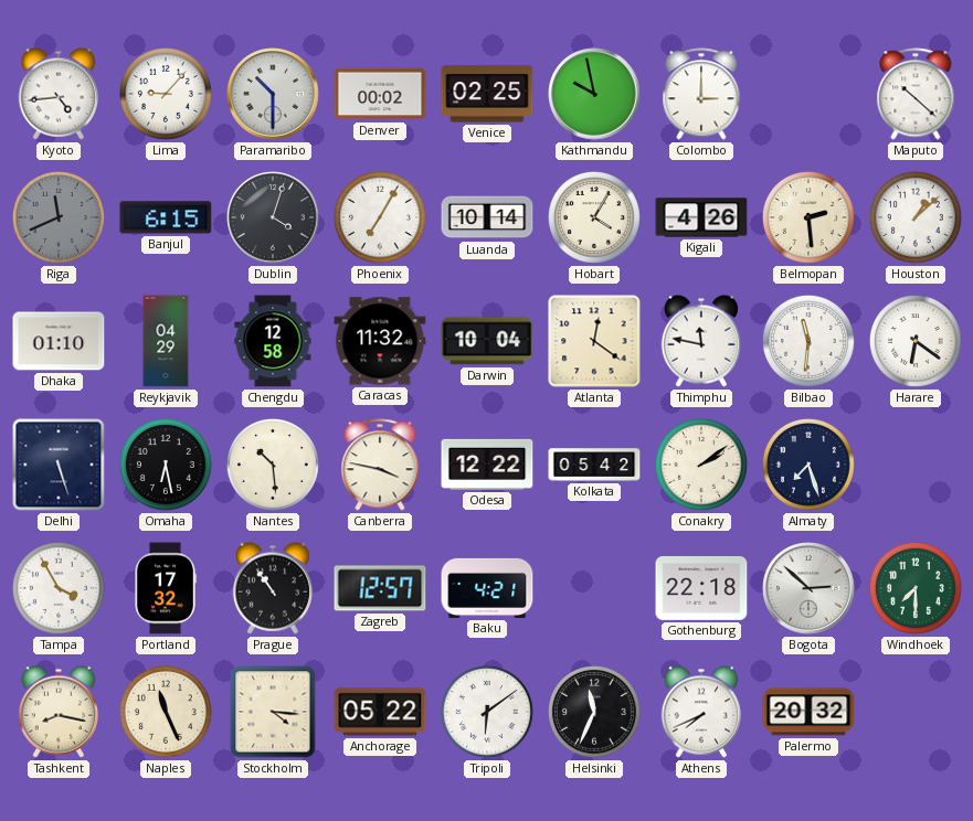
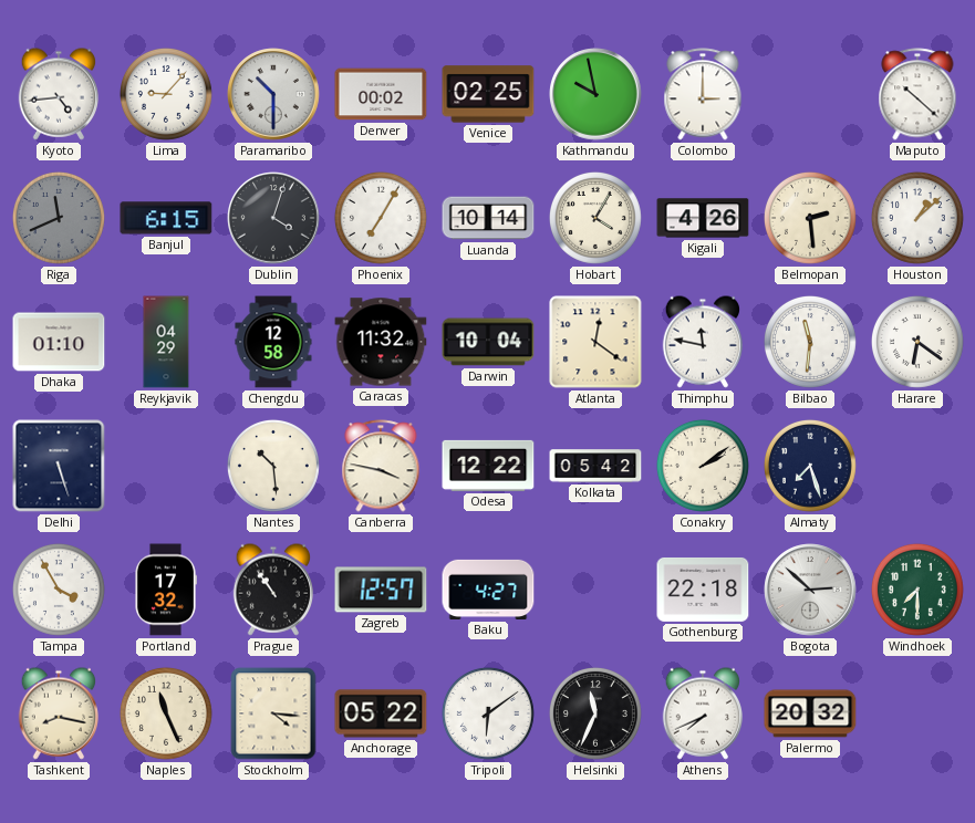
Omaha: 6:28 -> none
Baku: 4:21 -> 4:27
